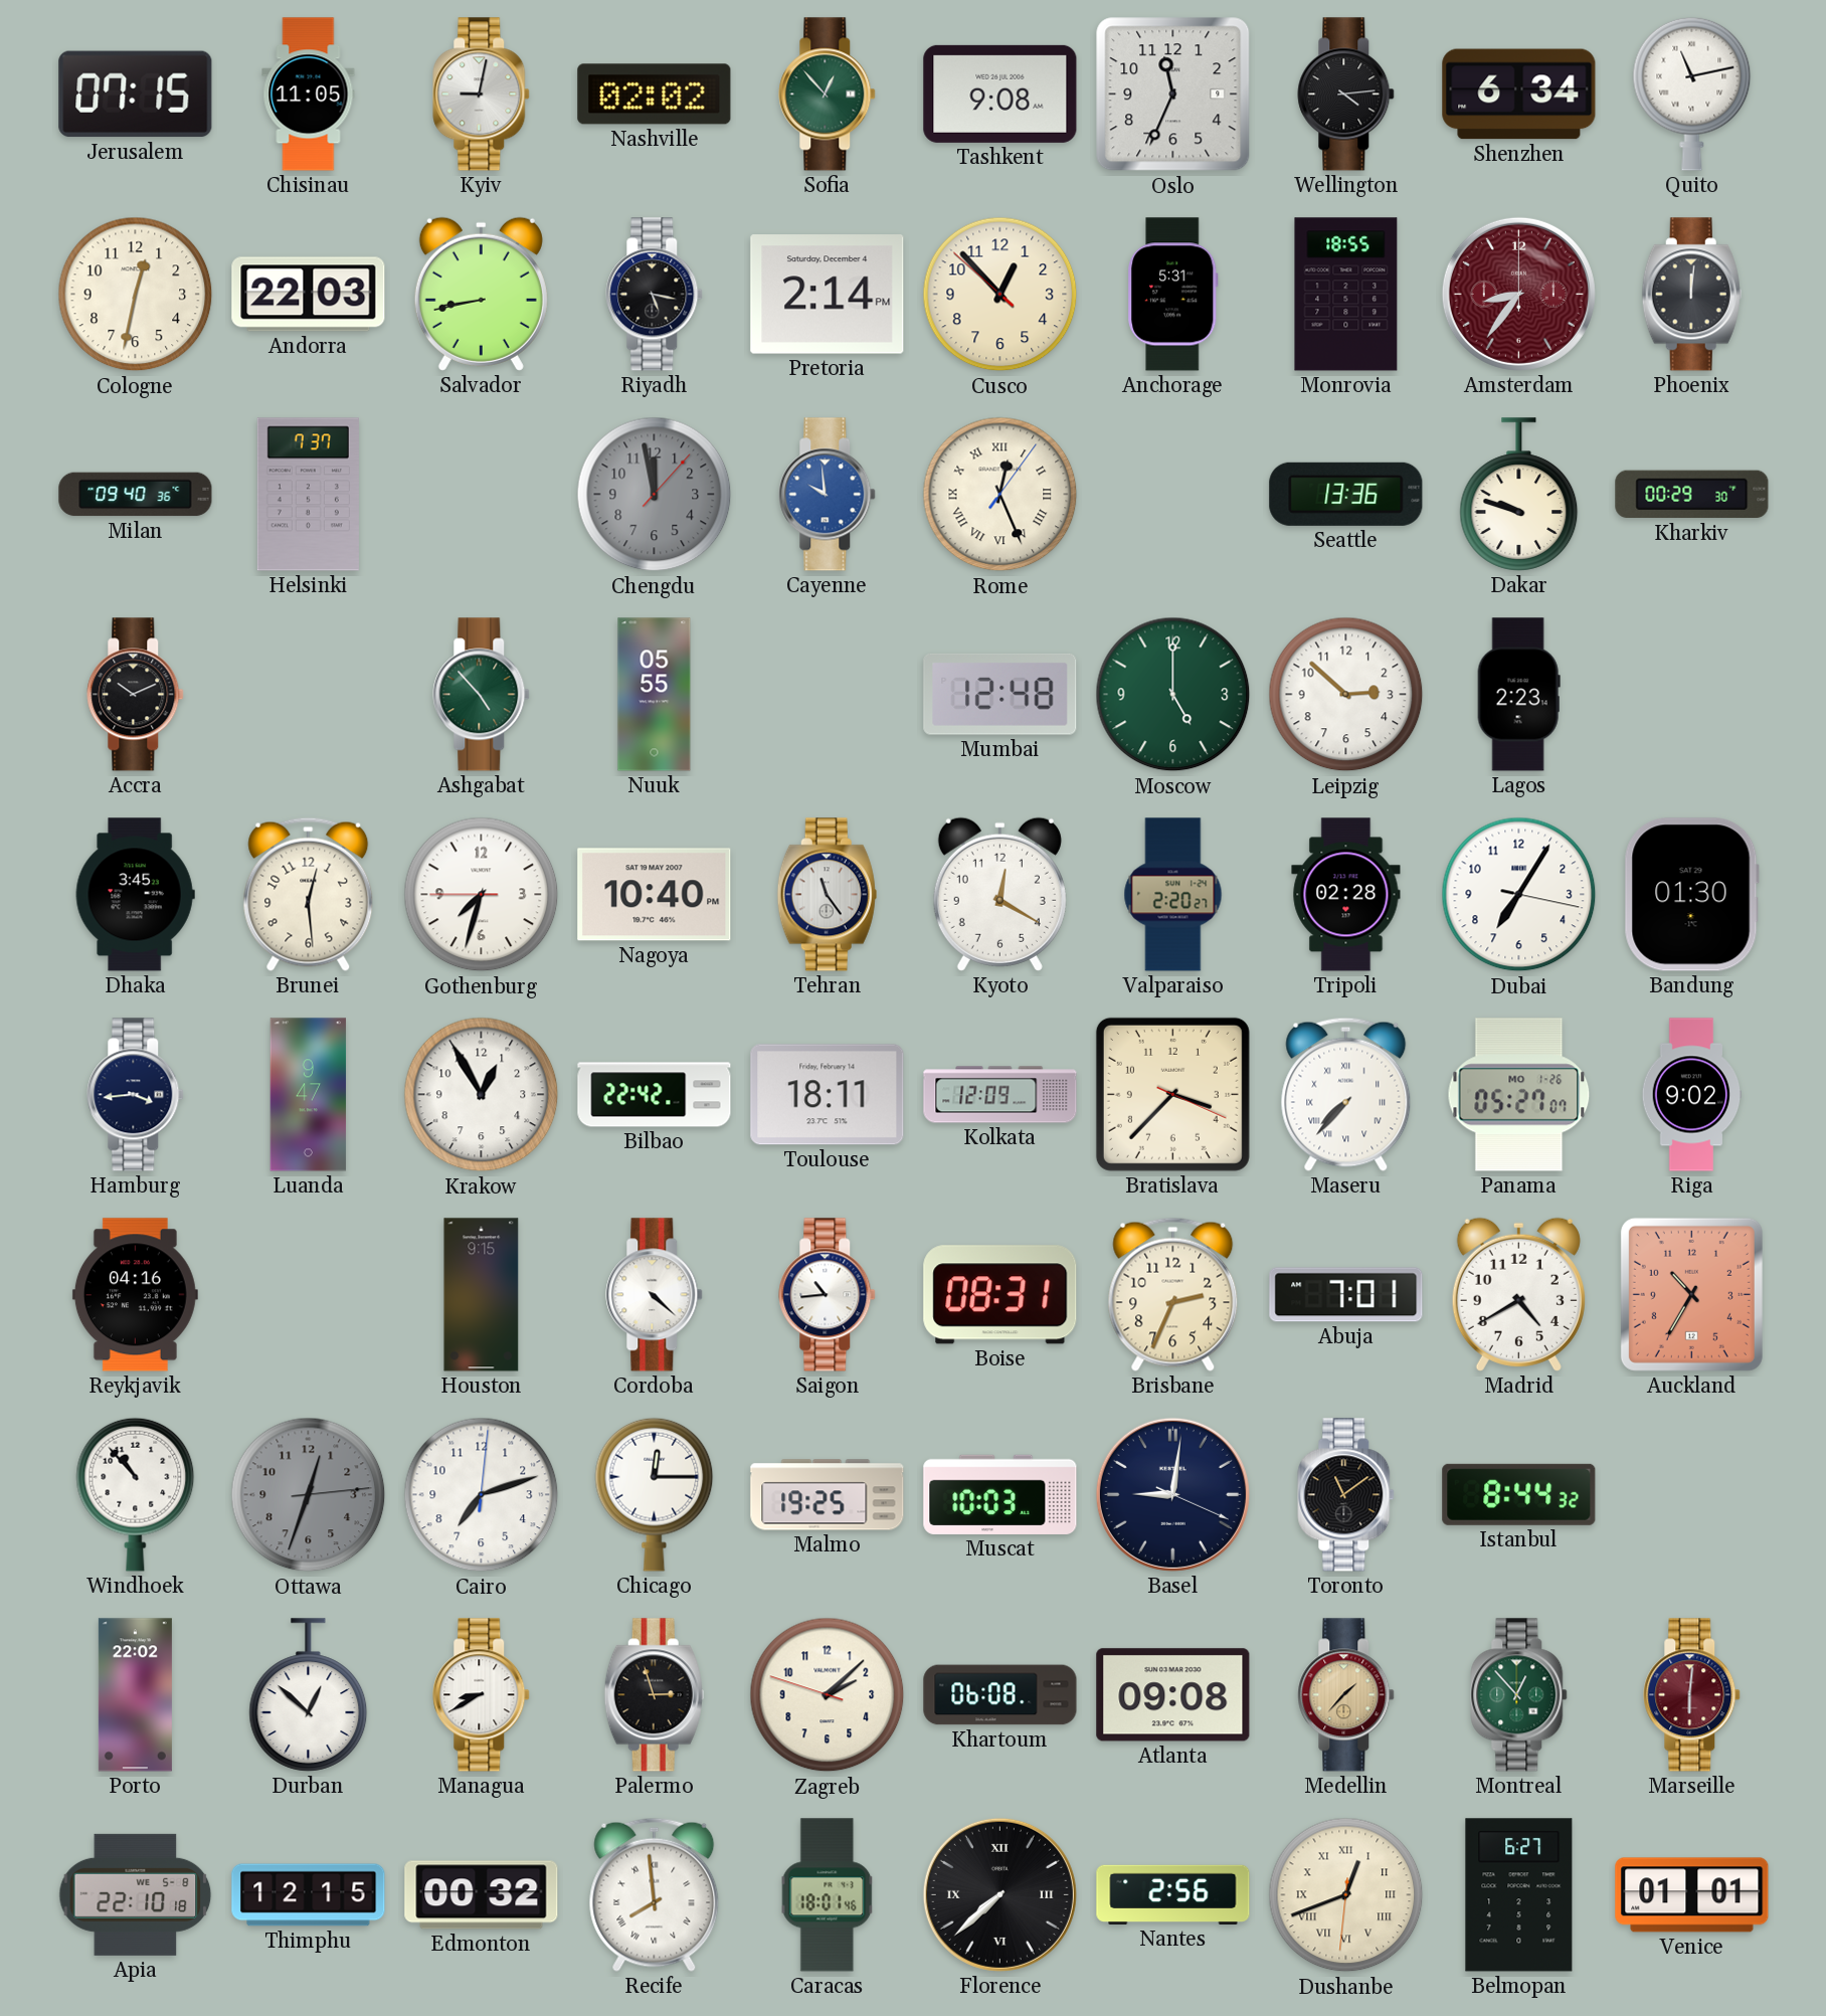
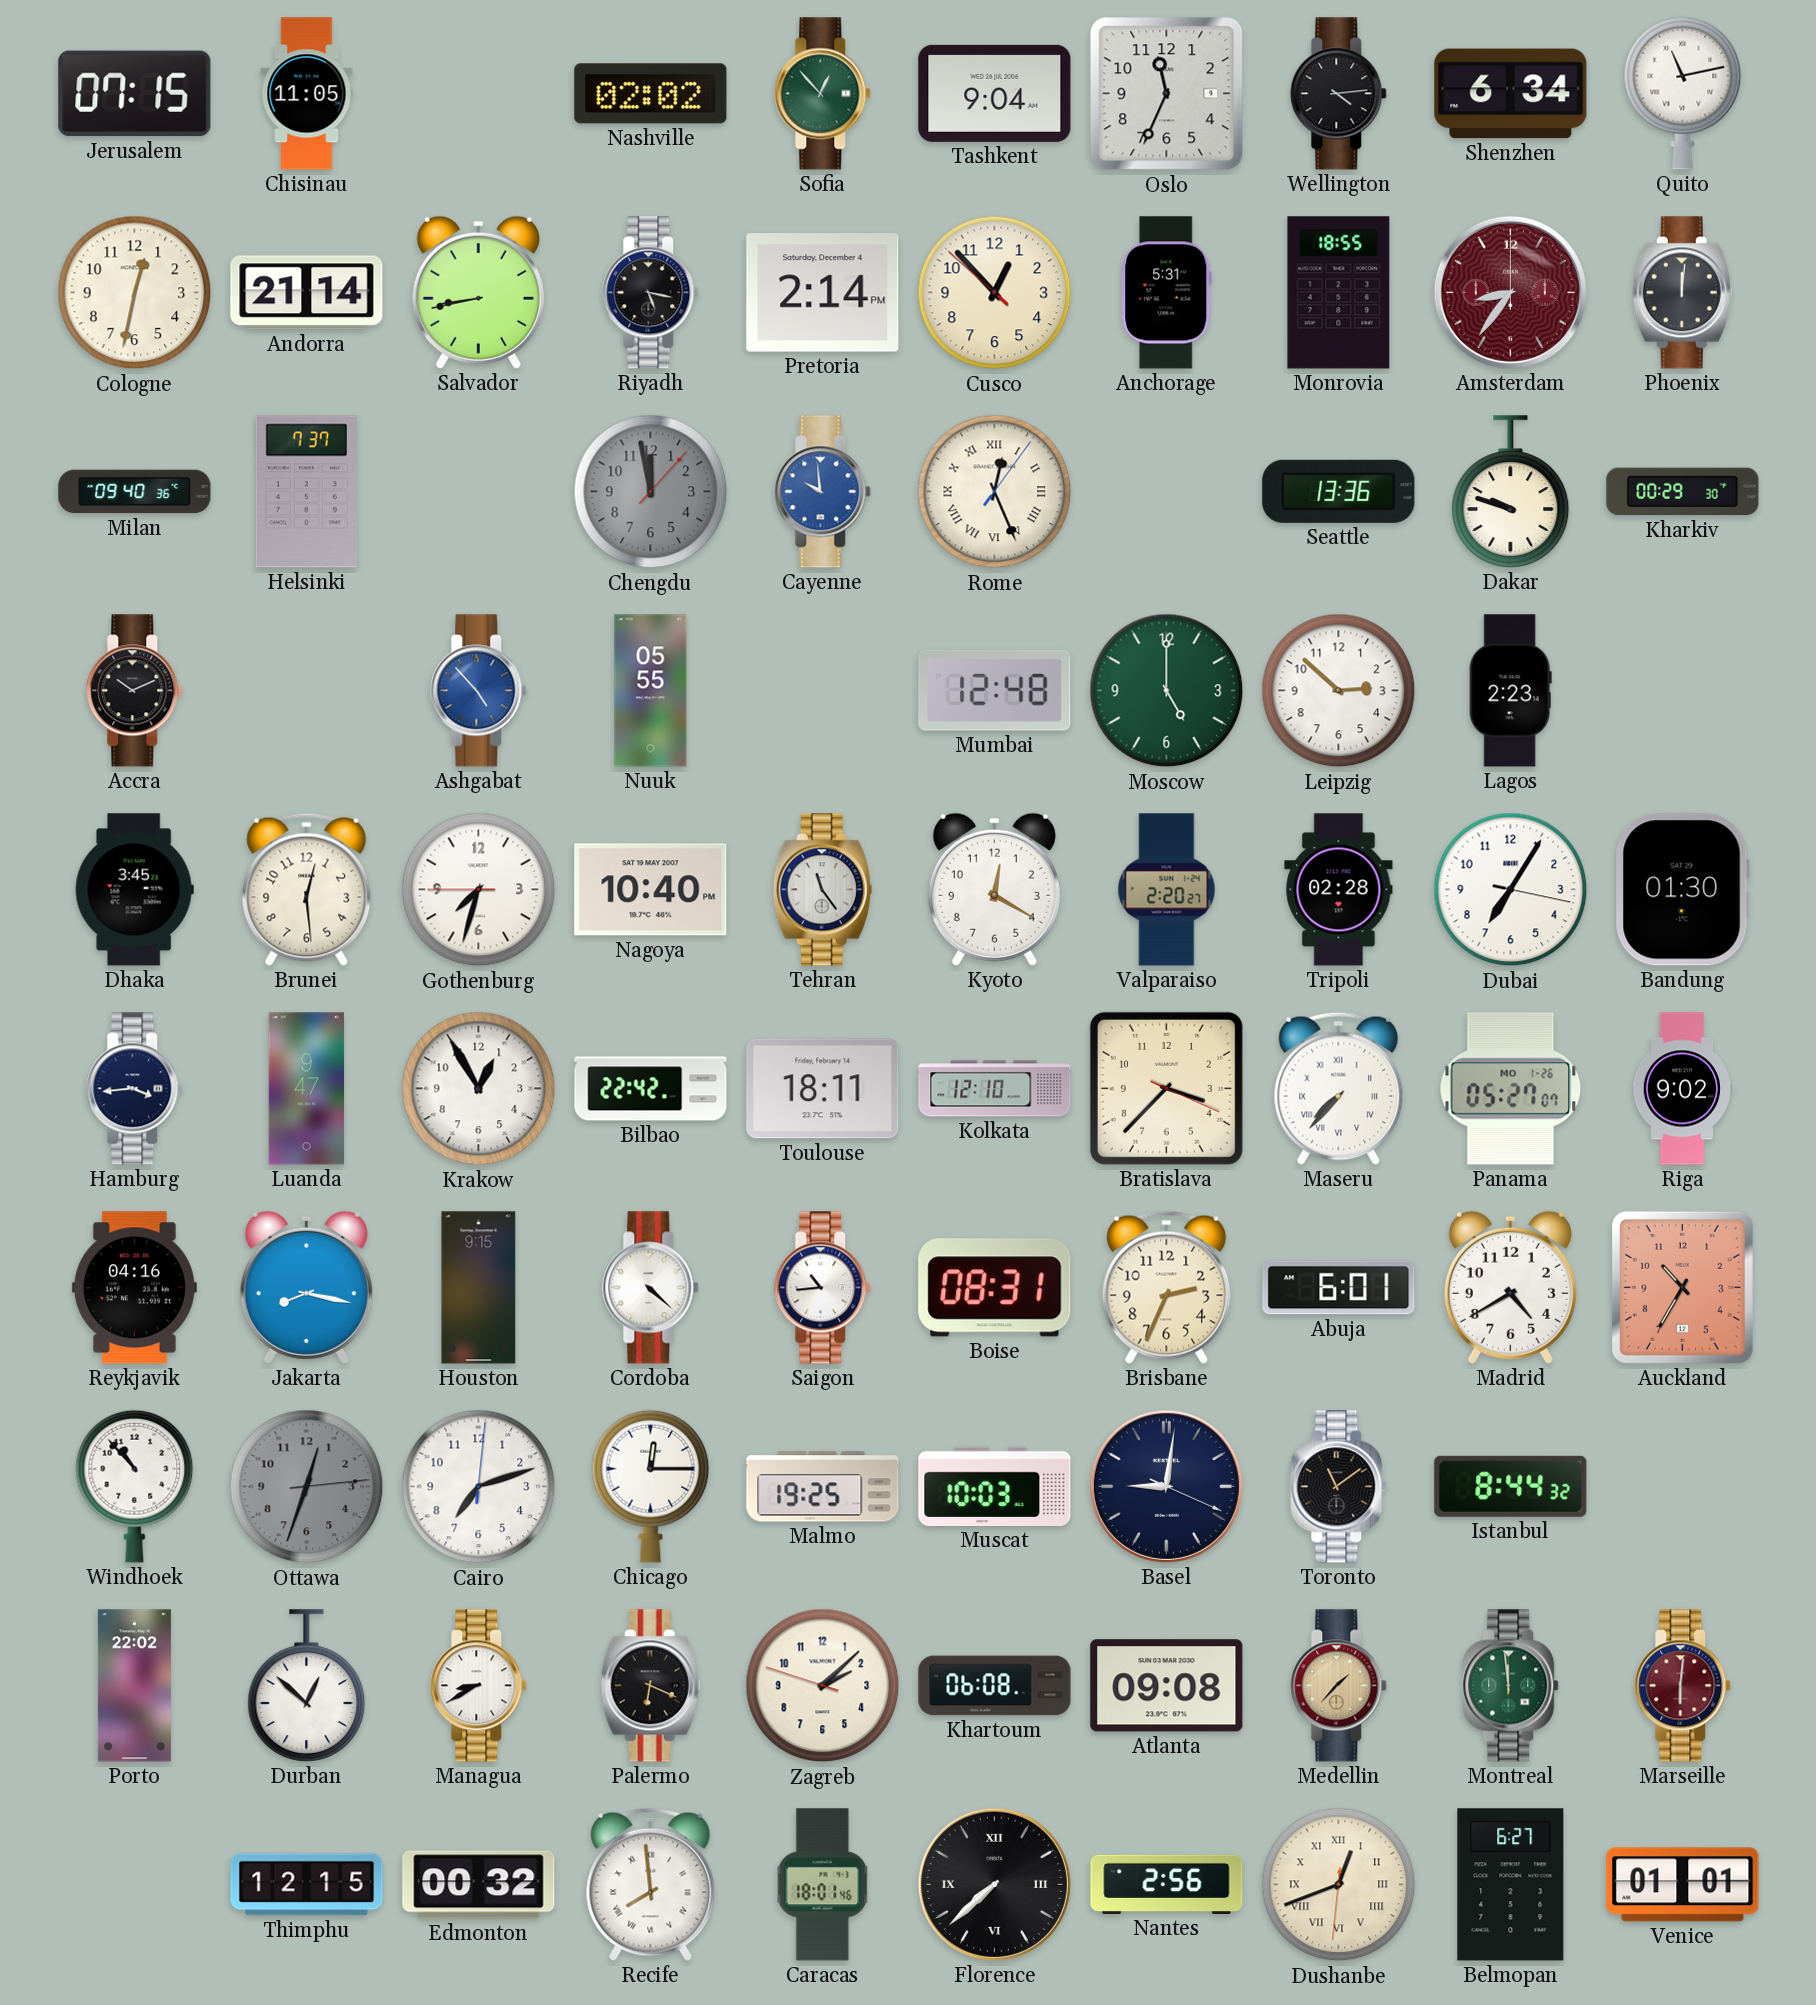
Kyiv: 9:02 -> none
Tashkent: 9:08 -> 9:04
Andorra: 22:03 -> 21:14
Ashgabat dial: green -> blue
Kolkata: 12:09 -> 12:10
Jakarta: none -> 8:17
Abuja: 7:01 -> 6:01
Palermo: 2:57 -> 6:19
Montreal: 12:53 -> 11:59
Apia: 22:10 -> none
